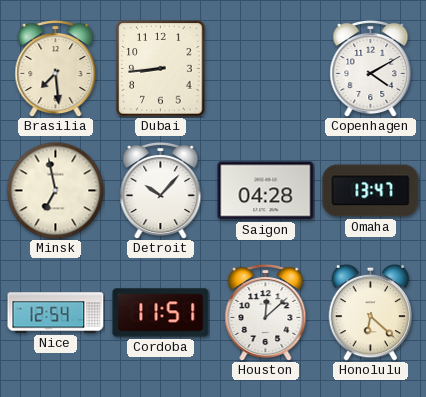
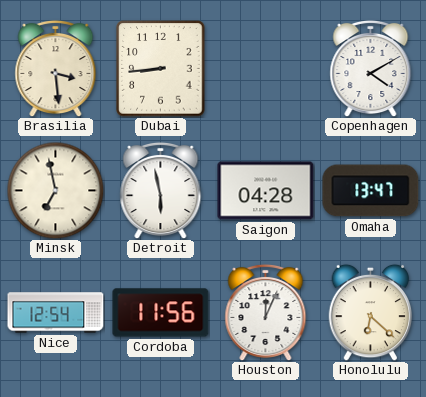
Brasilia: 7:29 -> 3:29
Detroit: 10:07 -> 5:58
Cordoba: 11:51 -> 11:56
Houston: 12:08 -> 12:04
